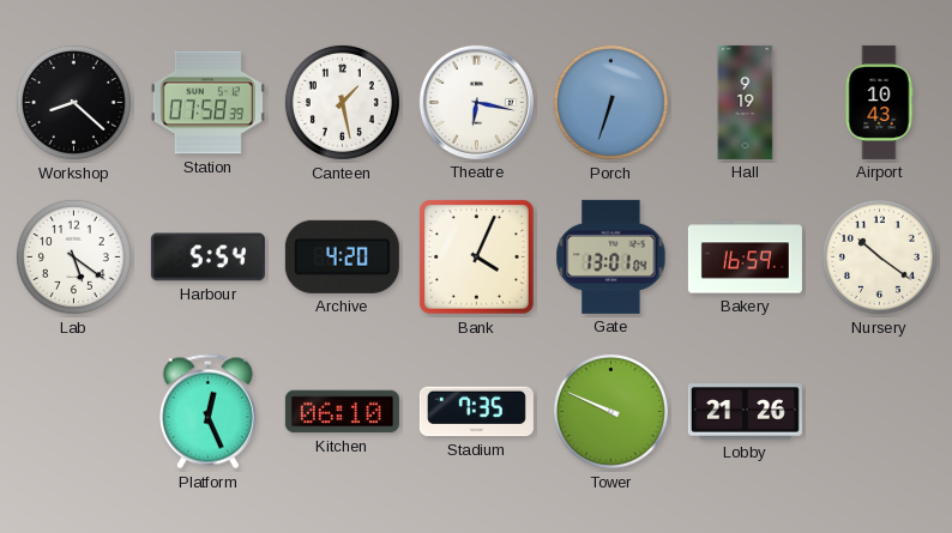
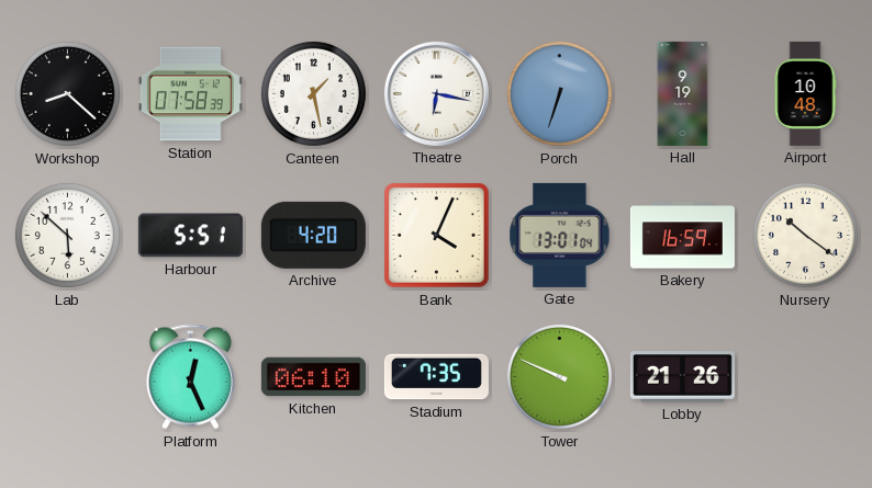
Airport: 10:43 -> 10:48
Lab: 5:21 -> 5:52
Harbour: 5:54 -> 5:51
